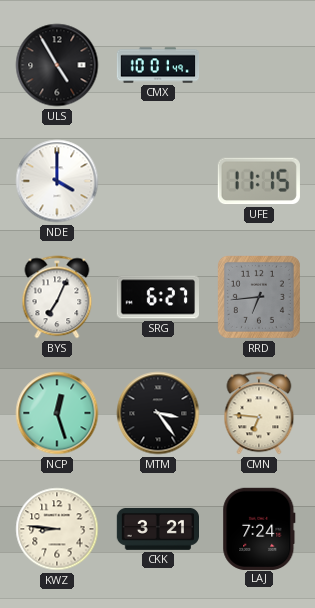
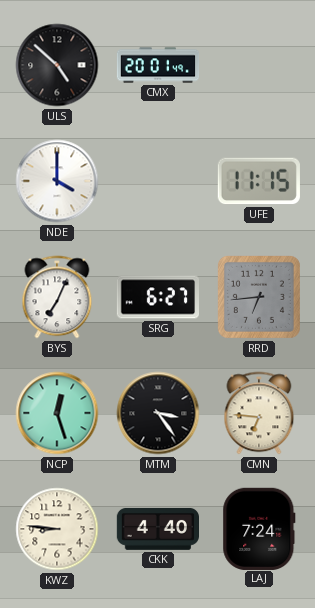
ULS: 4:55 -> 4:52
CMX: 10:01 -> 20:01
CKK: 3:21 -> 4:40
